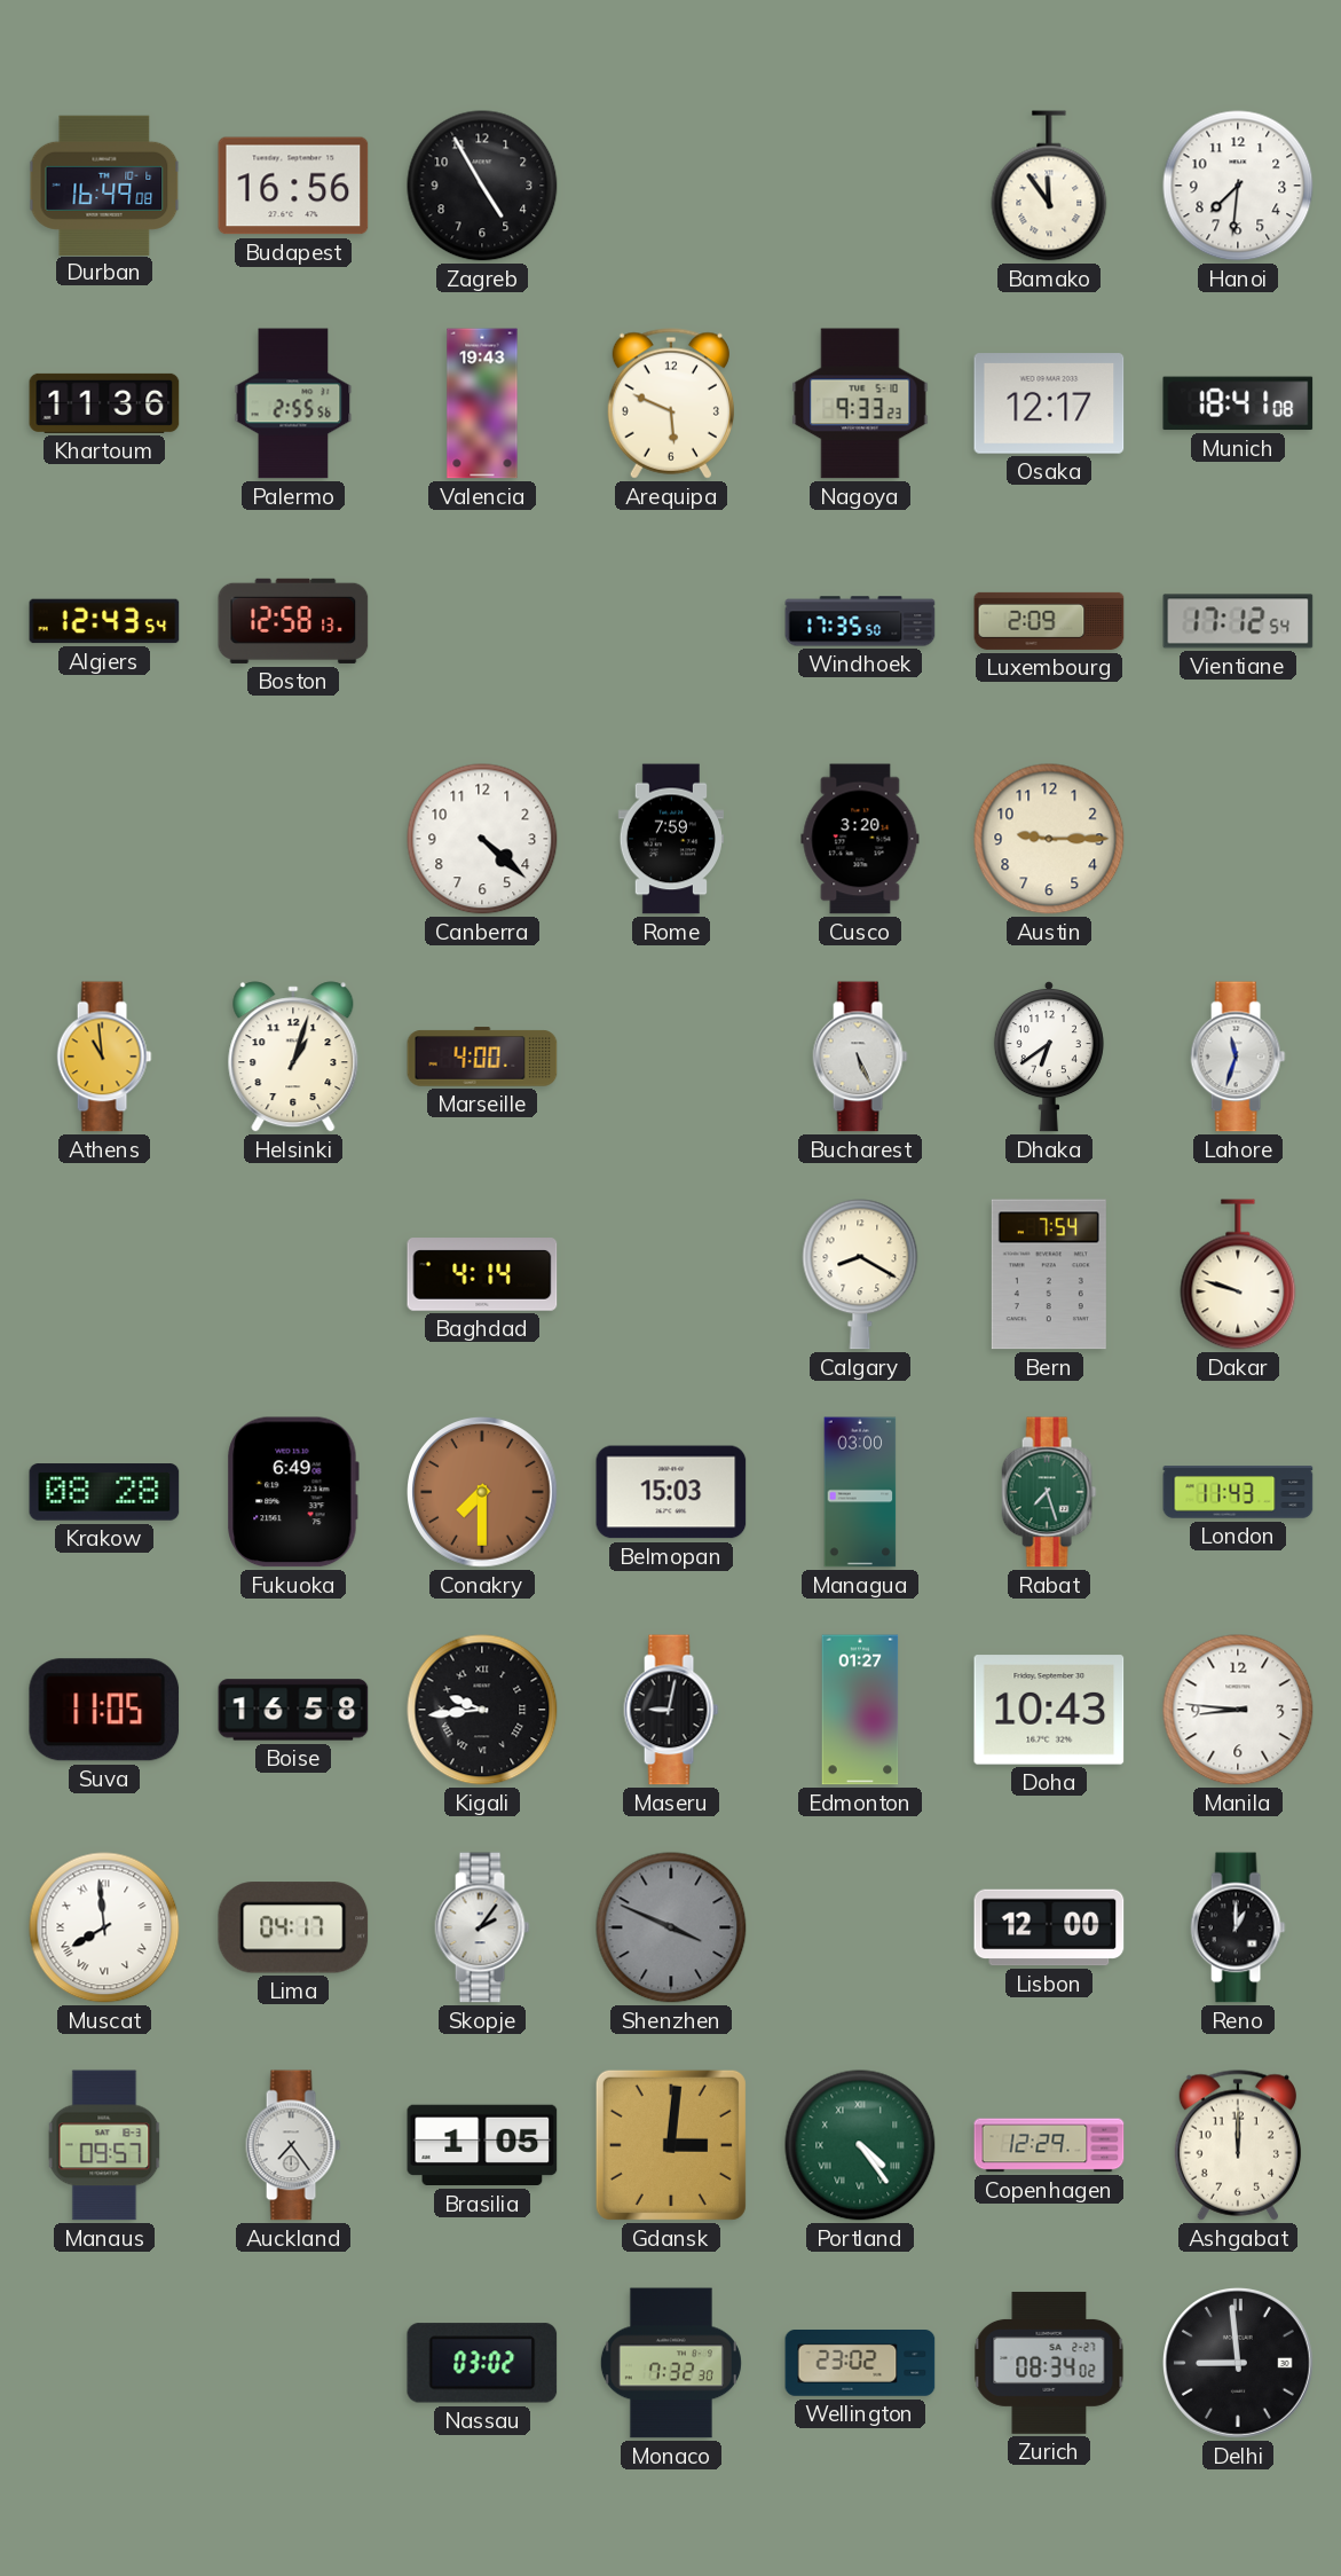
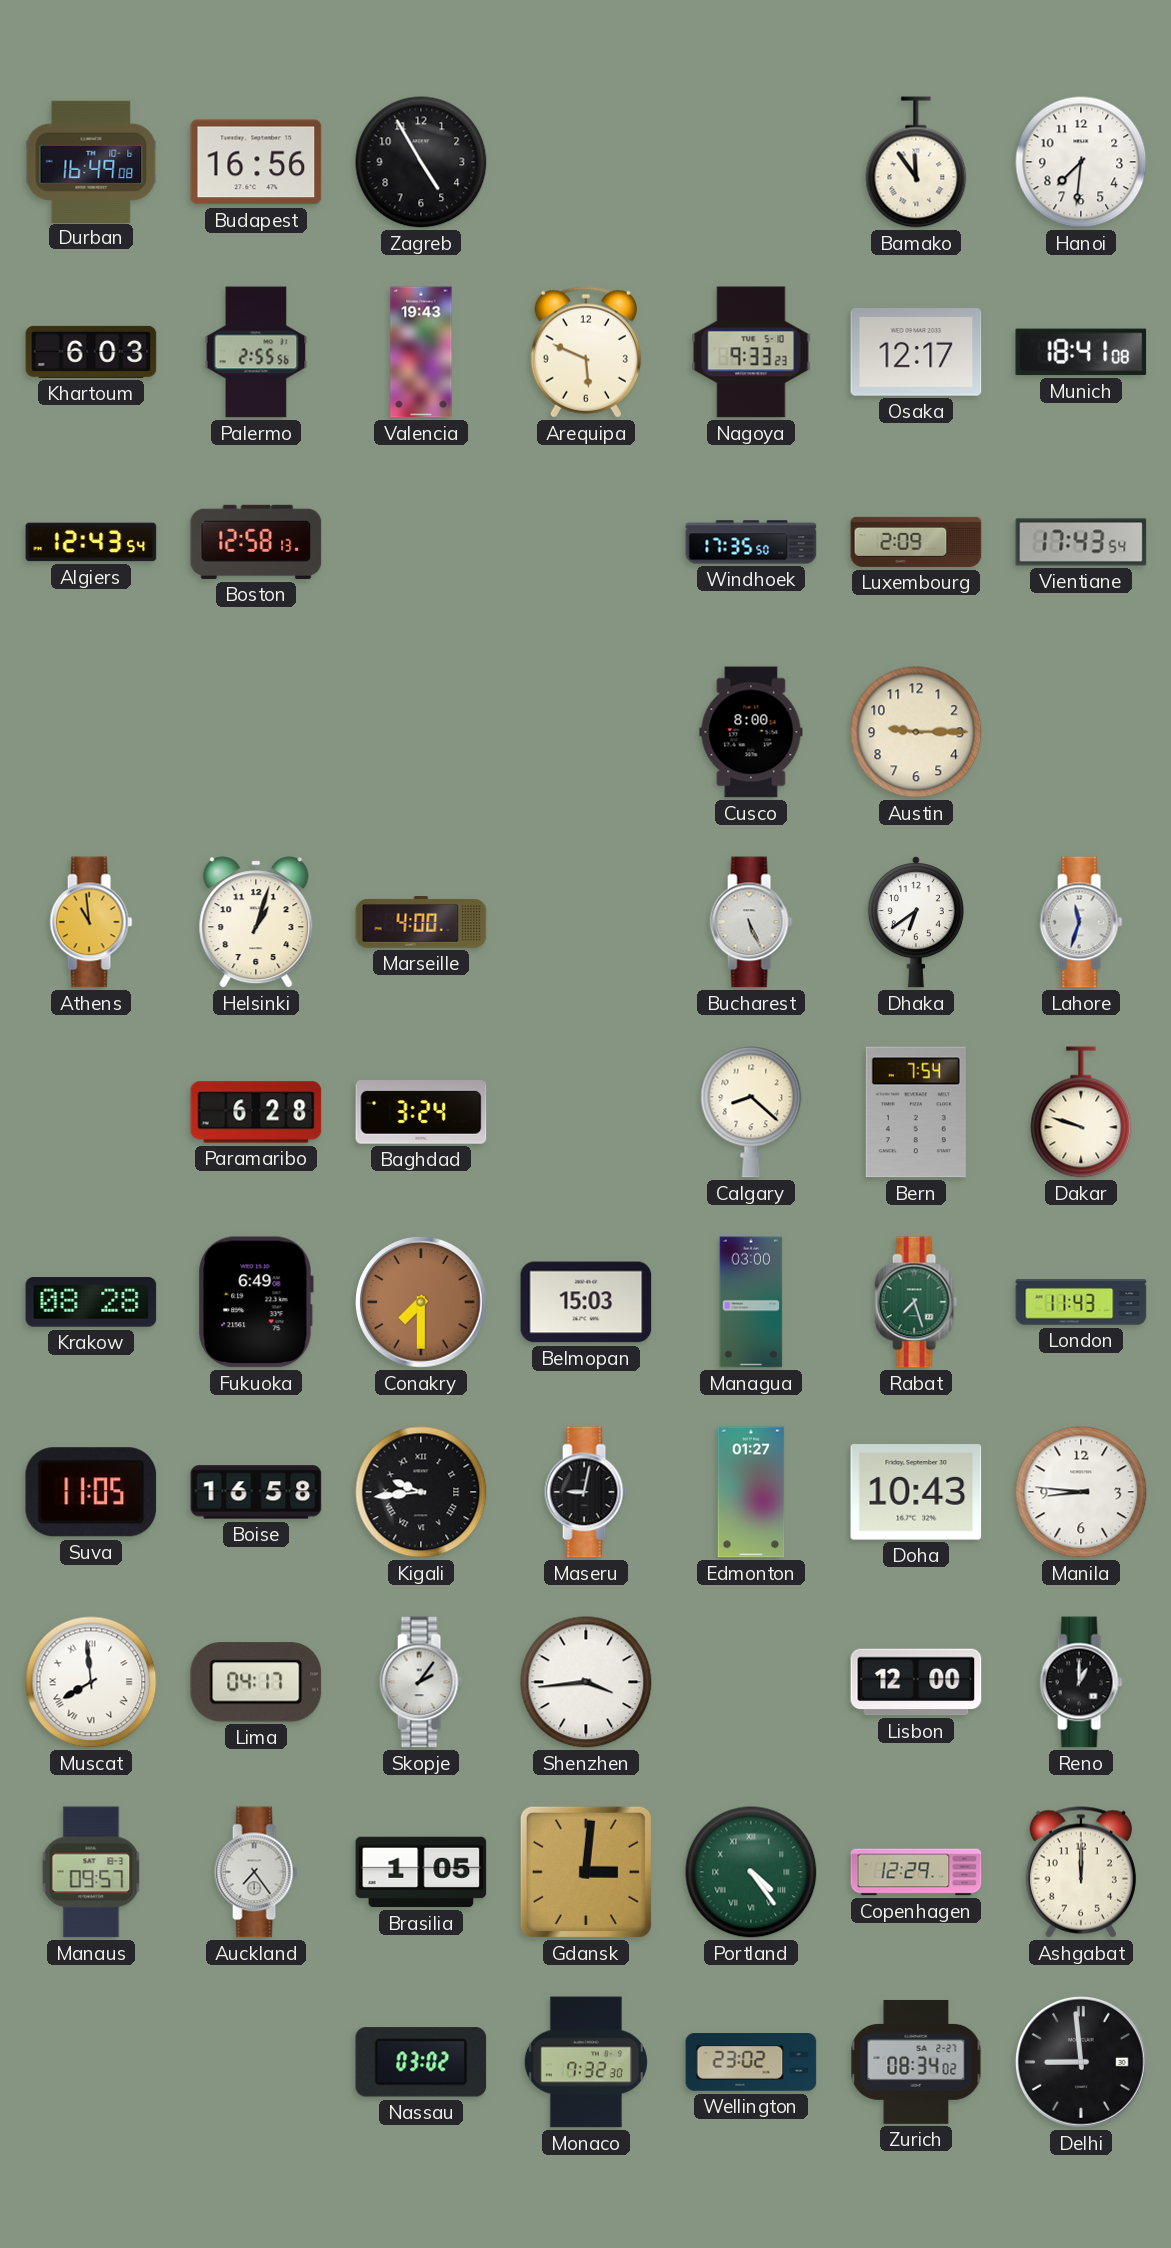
Khartoum: 11:36 -> 6:03
Vientiane: 17:12 -> 17:43
Canberra: 4:22 -> none
Rome: 7:59 -> none
Cusco: 3:20 -> 8:00
Paramaribo: none -> 6:28
Baghdad: 4:14 -> 3:24
Calgary: 8:20 -> 8:22
Shenzhen: 3:49 -> 3:44
Shenzhen dial: grey -> white
